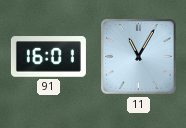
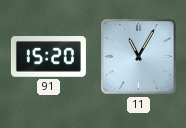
91: 16:01 -> 15:20
